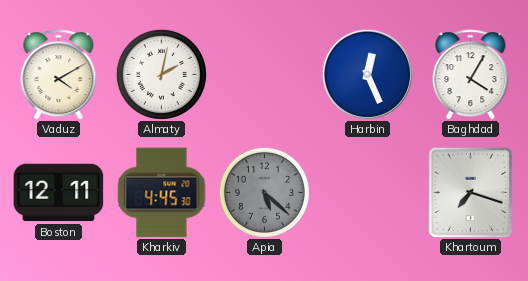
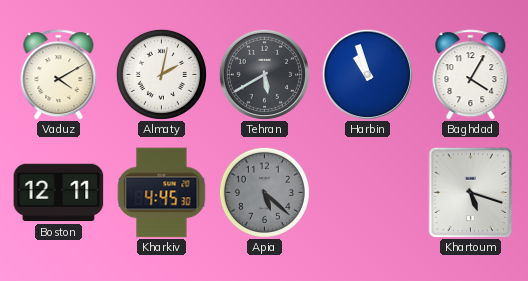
Tehran: none -> 5:40
Harbin: 12:26 -> 10:57
Khartoum: 7:18 -> 5:18
